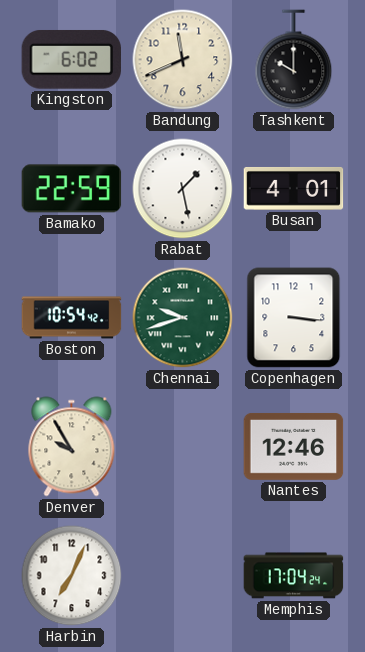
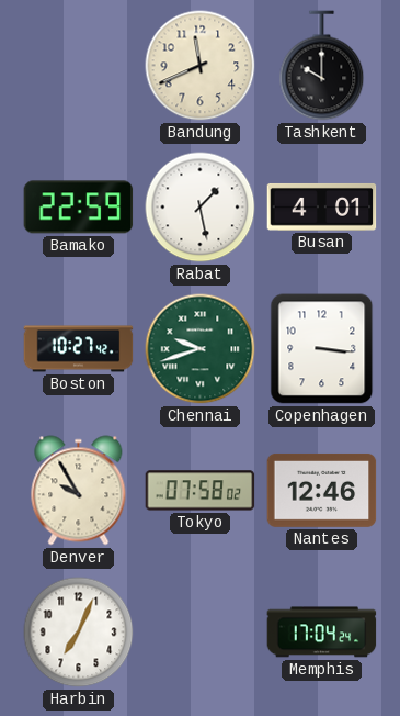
Kingston: 6:02 -> none
Boston: 10:54 -> 10:27
Tokyo: none -> 07:58
